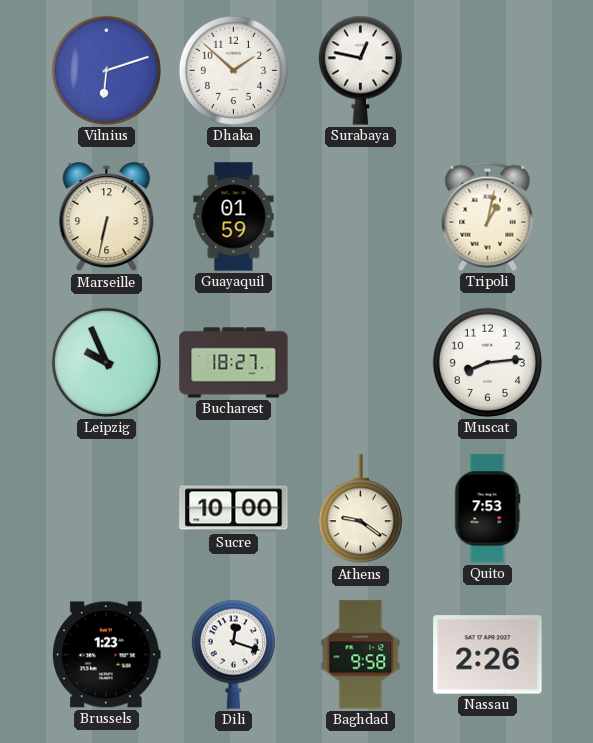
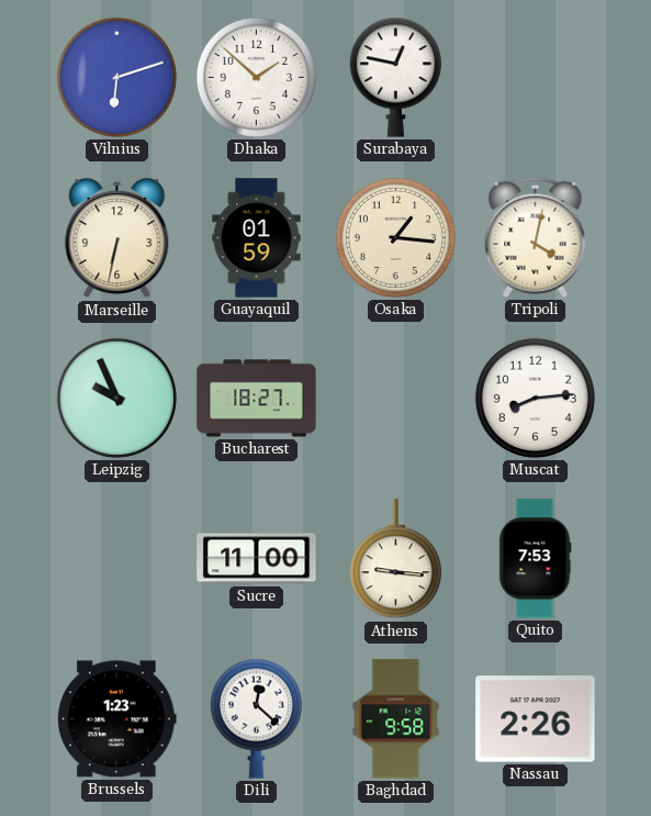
Osaka: none -> 1:16
Tripoli: 1:02 -> 4:02
Sucre: 10:00 -> 11:00
Athens: 9:21 -> 9:16
Dili: 12:18 -> 12:22
